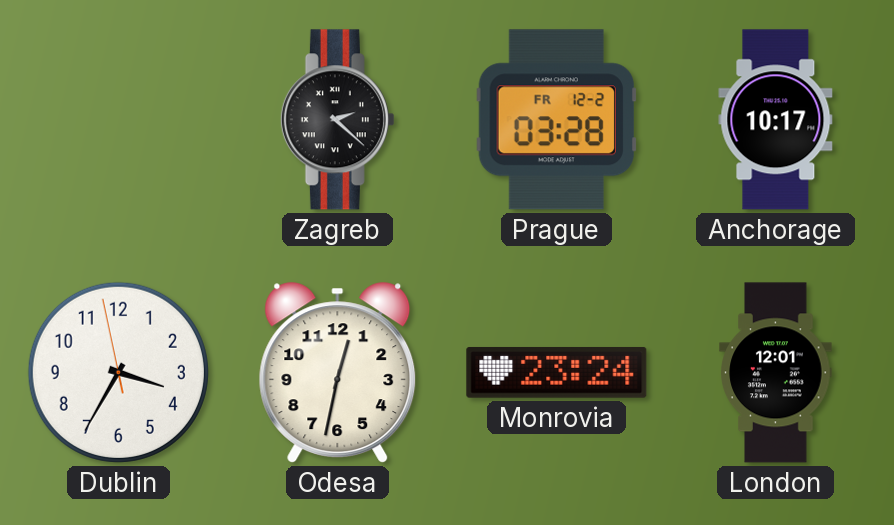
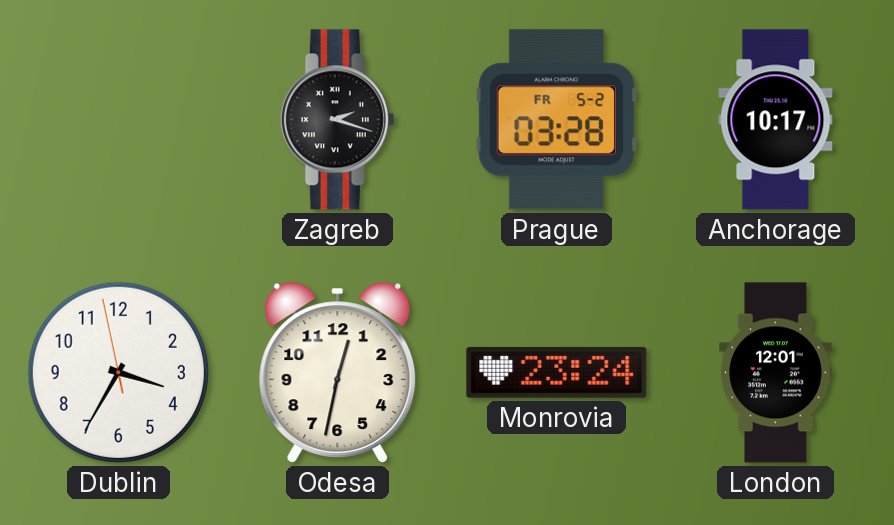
Zagreb: 2:22 -> 2:18
Prague date: FR 12-2 -> FR 5-2
